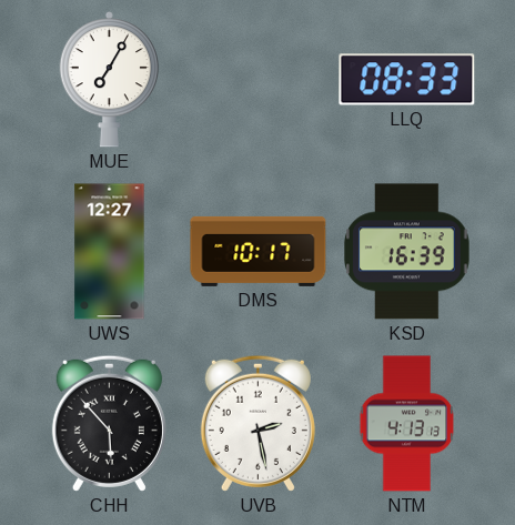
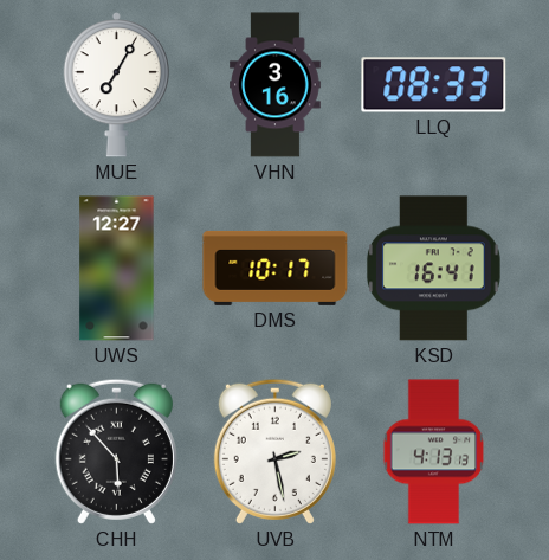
VHN: none -> 3:16
KSD: 16:39 -> 16:41
